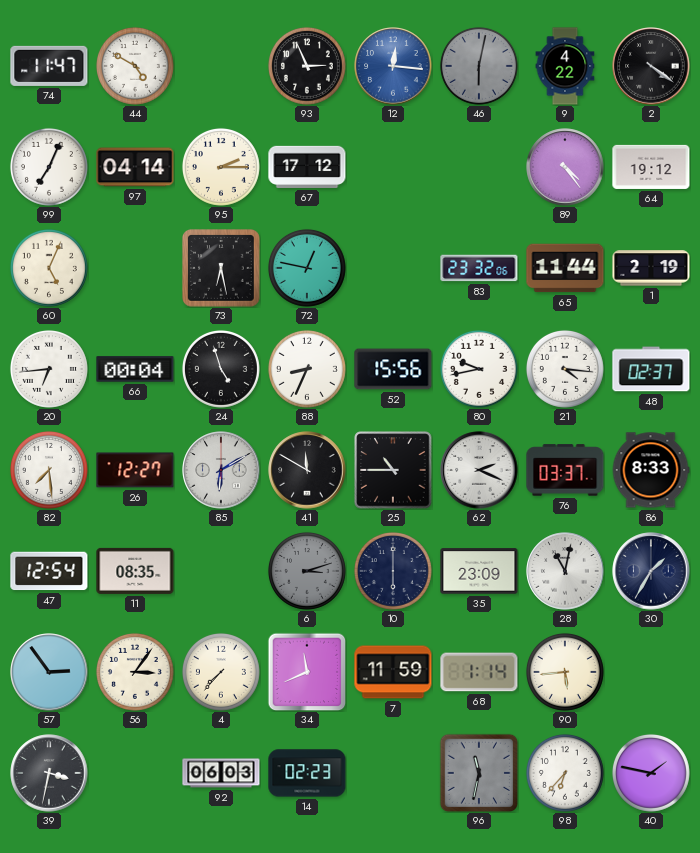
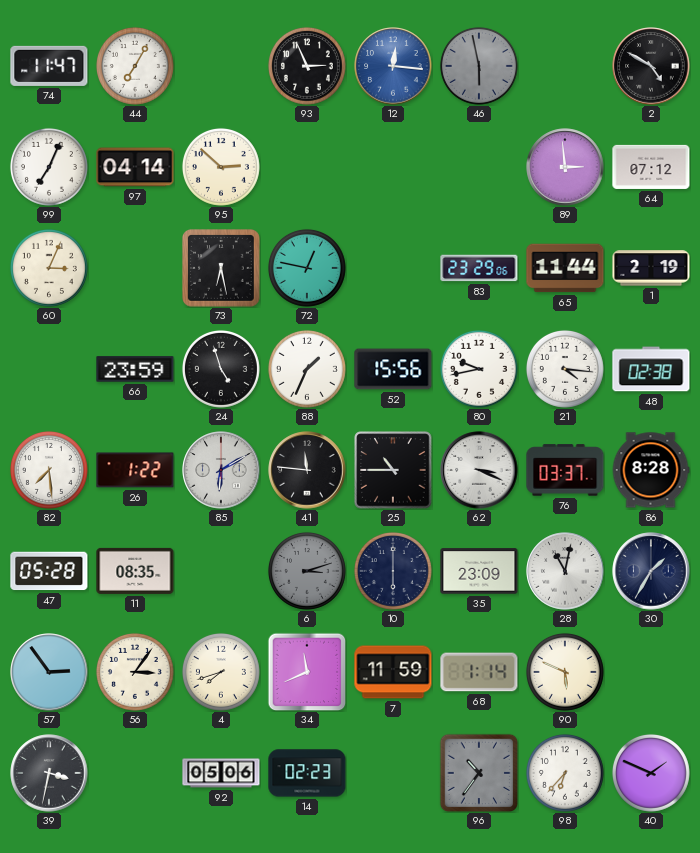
44: 4:50 -> 7:05
46: 6:02 -> 5:58
9: 4:22 -> none
2: 4:21 -> 4:50
95: 2:15 -> 2:52
67: 17:12 -> none
89: 4:24 -> 2:59
64: 19:12 -> 07:12
60: 5:04 -> 3:04
83: 23:32 -> 23:29
20: 6:44 -> none
66: 00:04 -> 23:59
88: 8:34 -> 1:34
48: 02:37 -> 02:38
26: 12:27 -> 1:22
41: 11:50 -> 11:46
62: 2:19 -> 3:19
86: 8:33 -> 8:28
47: 12:54 -> 05:28
4: 7:37 -> 7:42
90: 5:44 -> 5:49
92: 06:03 -> 05:06
96: 11:32 -> 10:36
40: 1:47 -> 1:49
